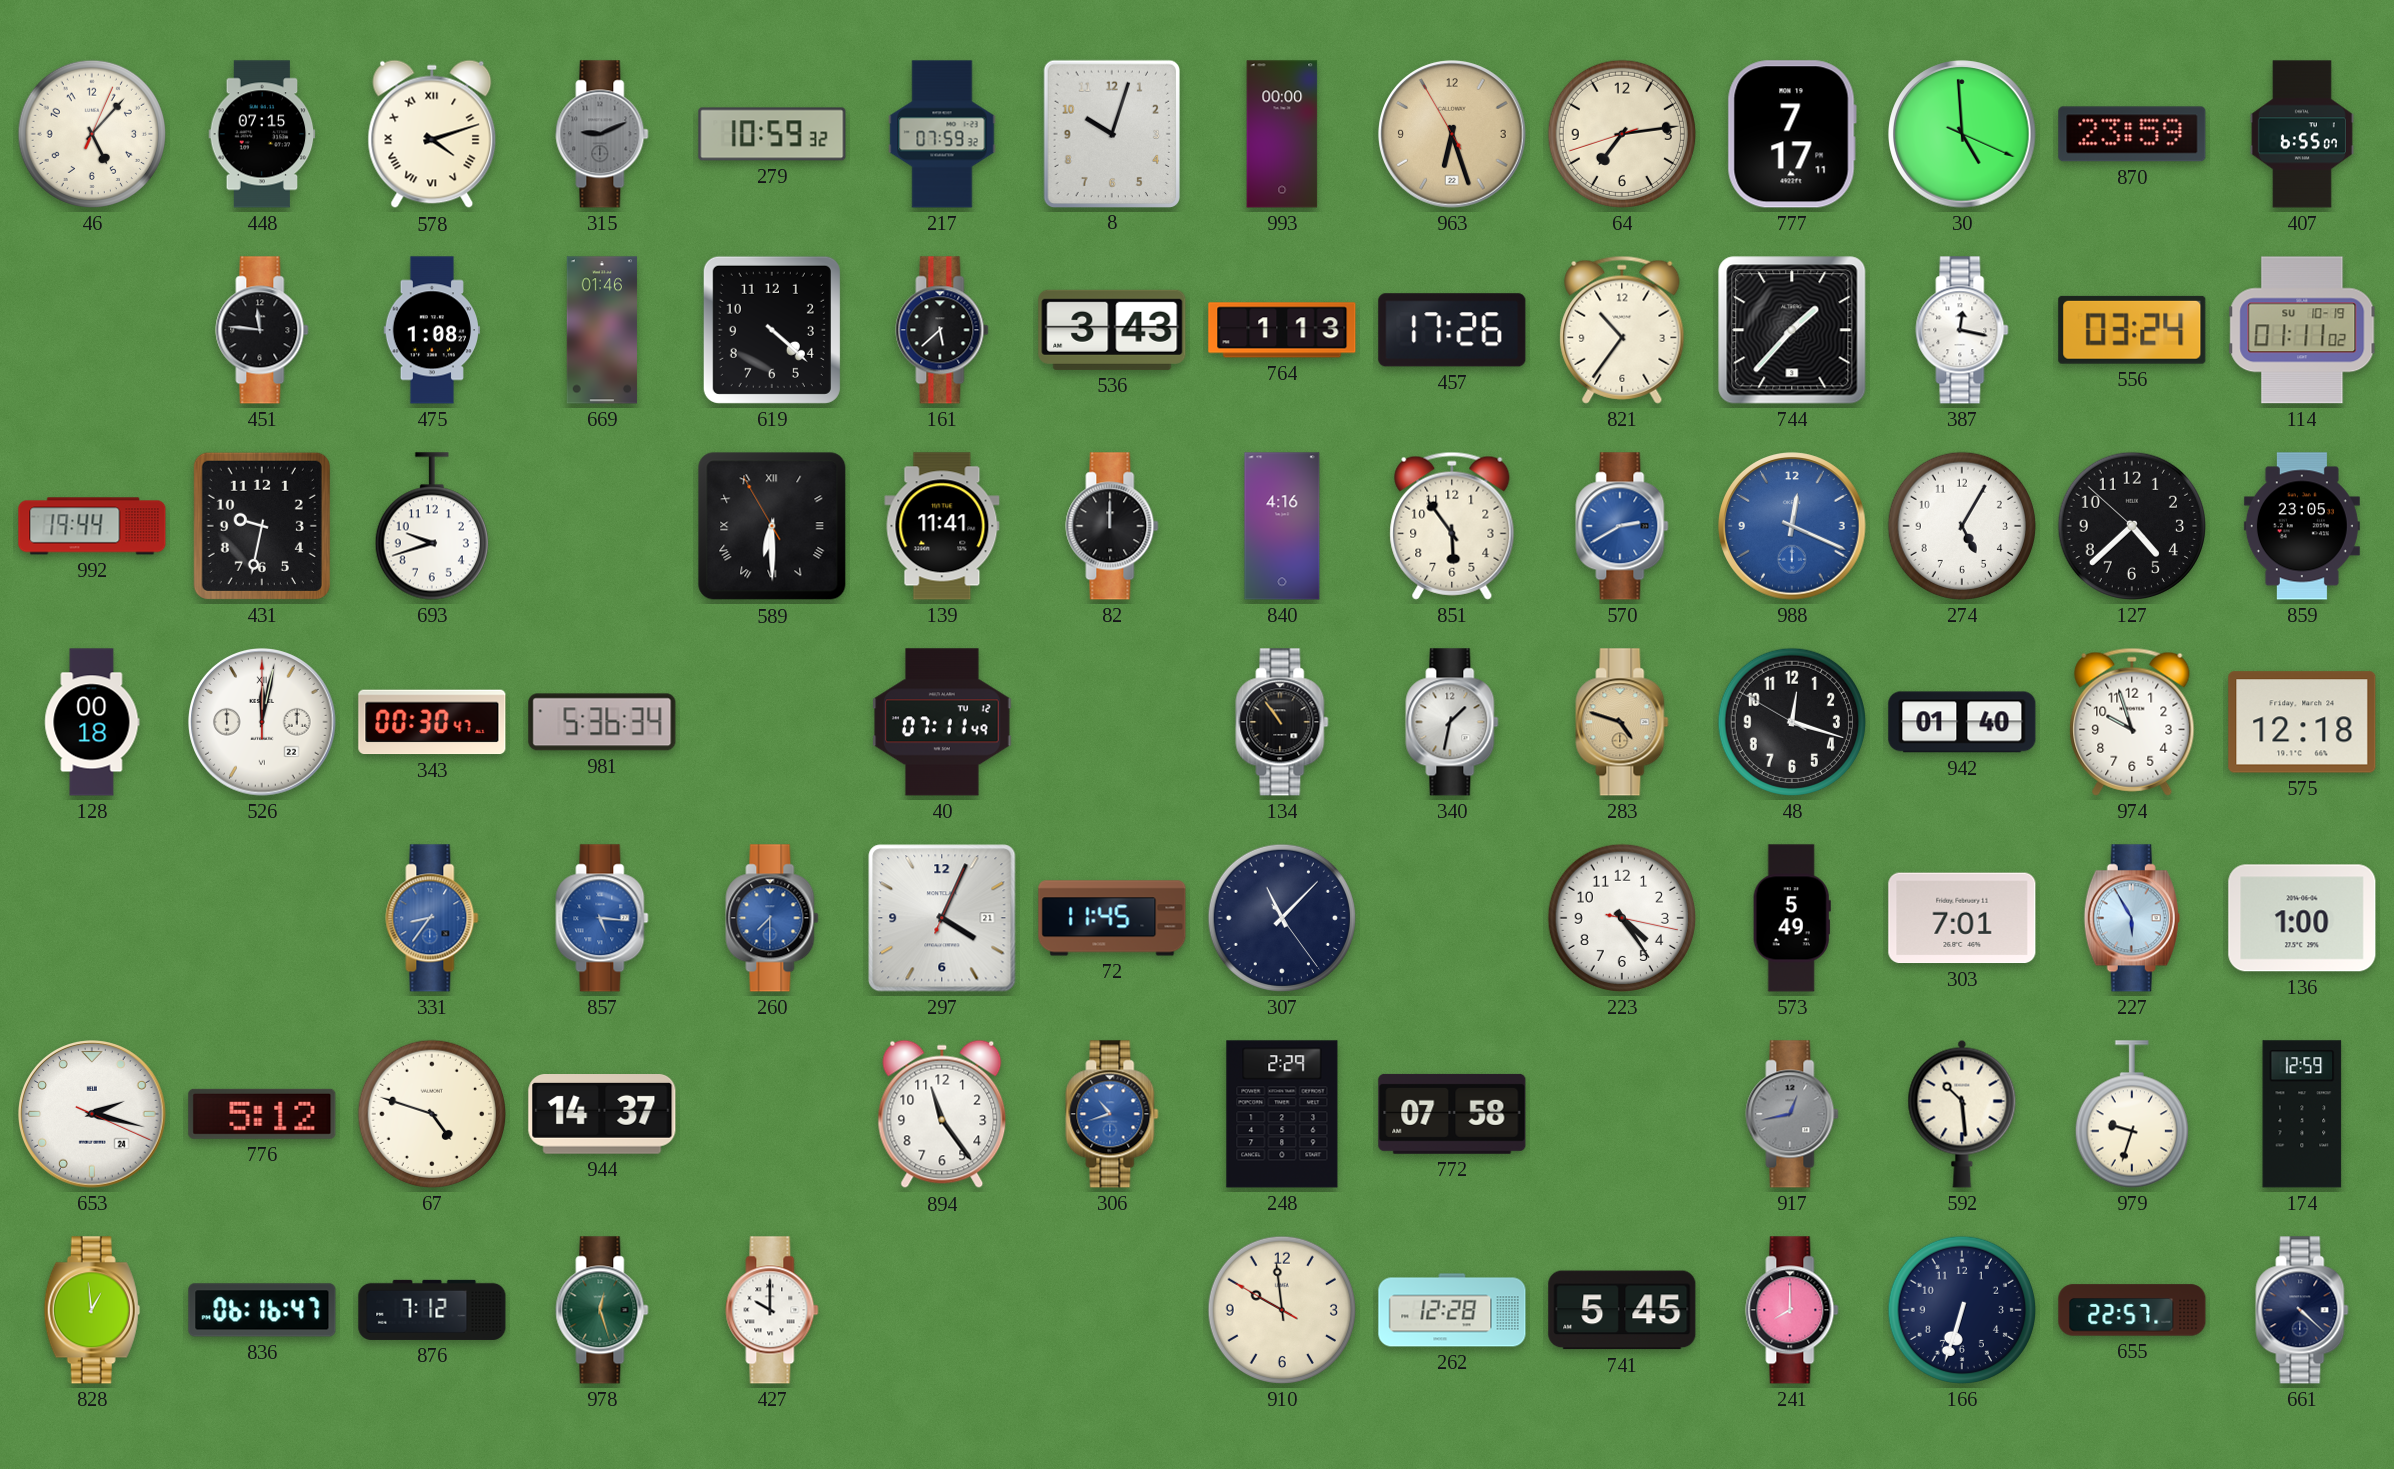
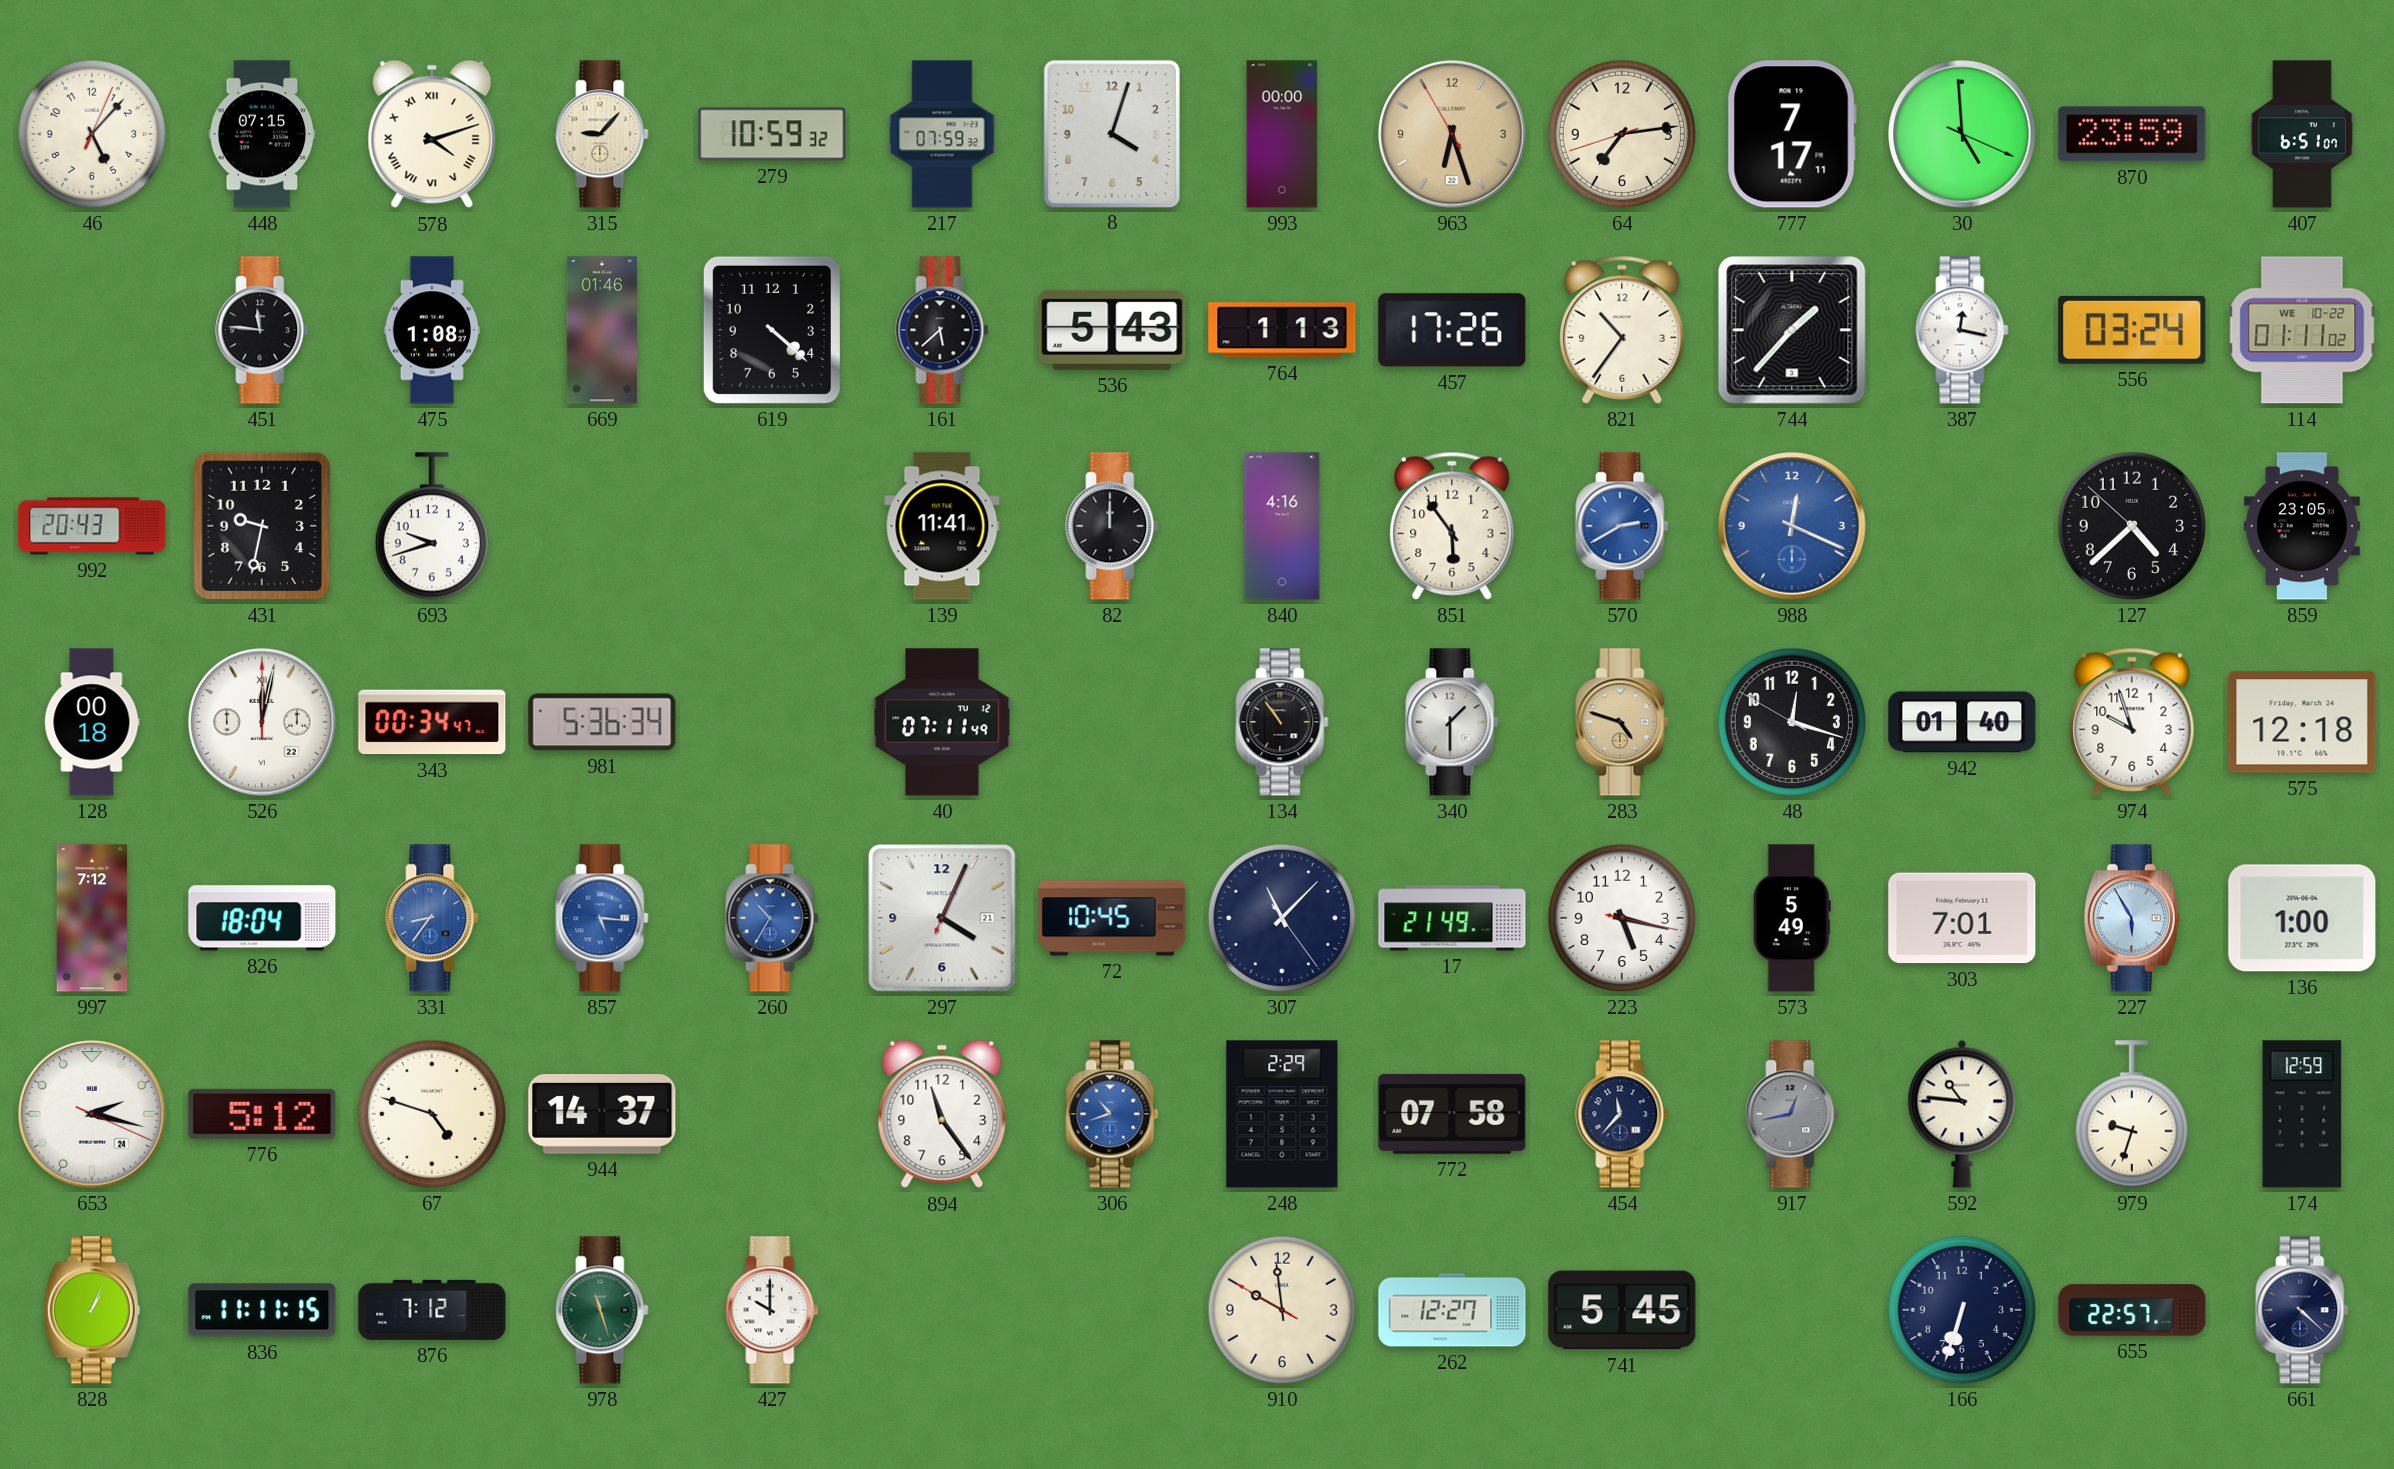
315: 9:11 -> 9:07
315 dial: grey -> cream
8: 10:03 -> 4:03
407: 6:55 -> 6:51
536: 3:43 -> 5:43
114 date: SU 10-19 -> WE 10-22
992: 19:44 -> 20:43
589: 6:29 -> none
274: 5:05 -> none
343: 00:30 -> 00:34
340: 1:32 -> 1:30
997: none -> 7:12
826: none -> 18:04
260: 7:30 -> 10:35
72: 11:45 -> 10:45
17: none -> 21:49
223: 4:24 -> 5:17
454: none -> 11:37
592: 10:29 -> 10:46
828: 12:59 -> 1:04
836: 06:16 -> 11:11
978: 12:27 -> 11:27
262: 12:28 -> 12:27
241: 8:00 -> none
